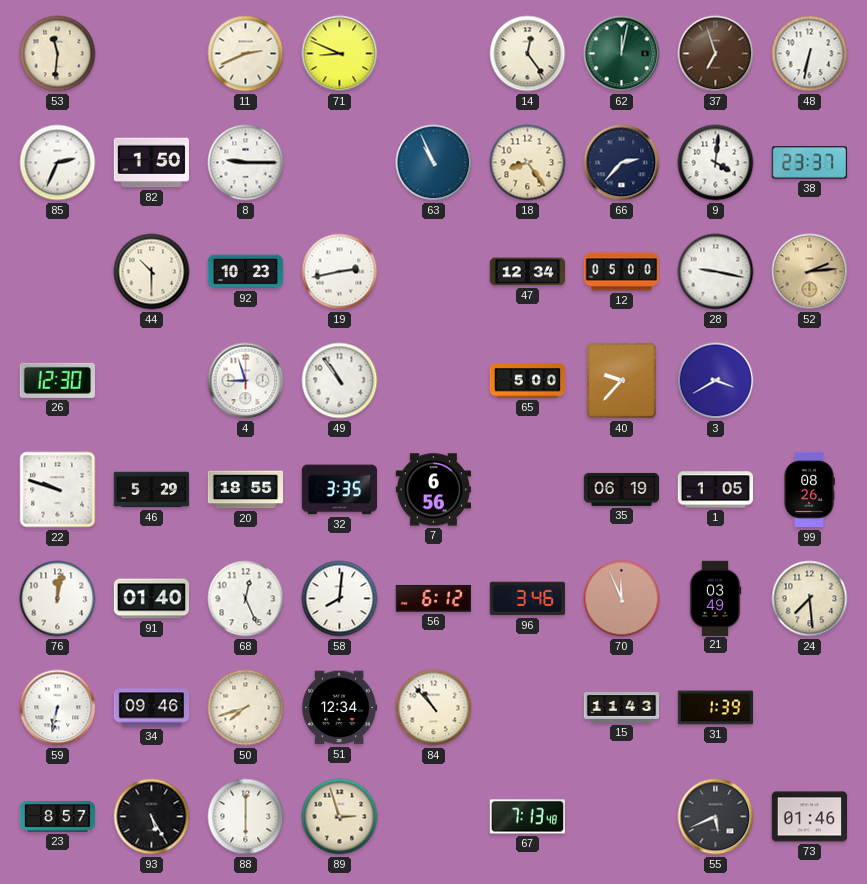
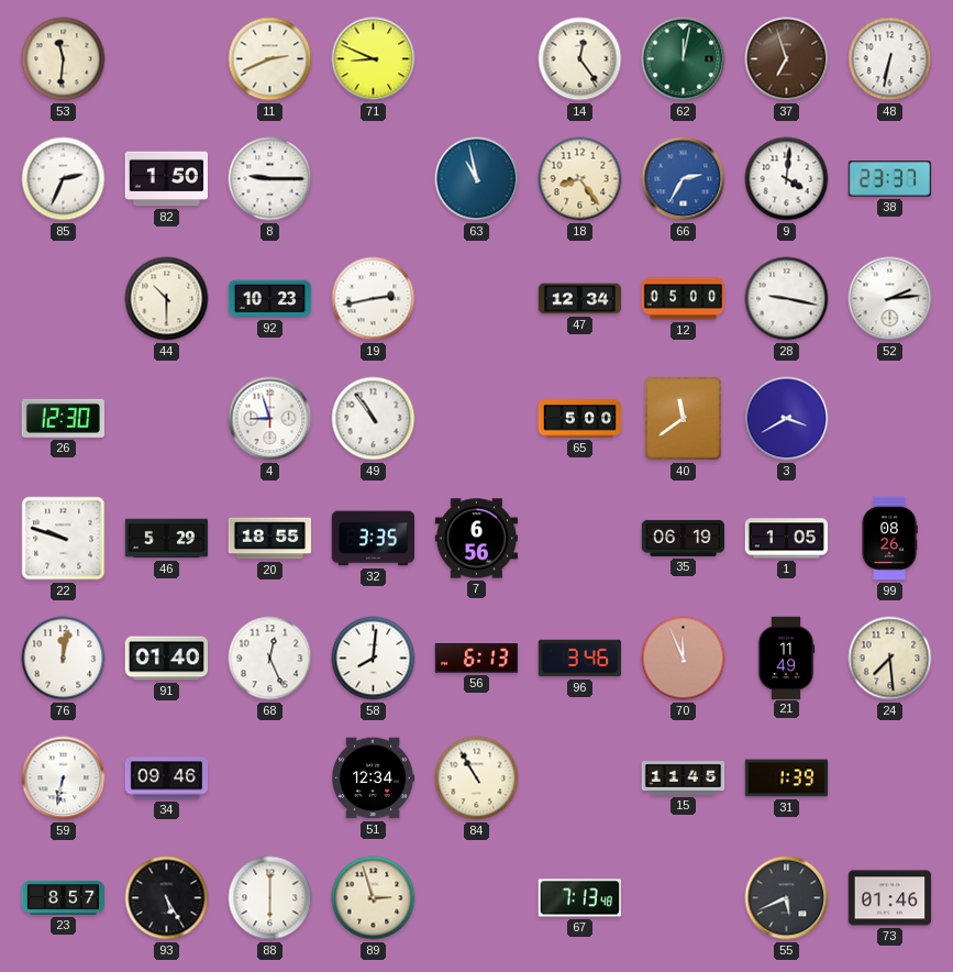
63: 10:56 -> 10:58
66: 2:37 -> 2:35
66 dial: navy -> blue
52 dial: champagne -> white
40: 9:37 -> 11:39
56: 6:12 -> 6:13
21: 03:49 -> 11:49
50: 7:42 -> none
84: 10:53 -> 10:55
15: 11:43 -> 11:45
